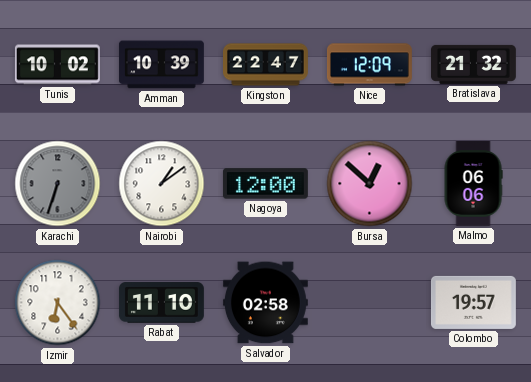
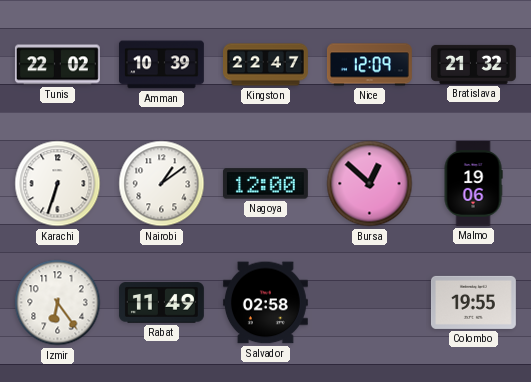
Tunis: 10:02 -> 22:02
Karachi dial: grey -> white
Malmo: 06:06 -> 19:06
Rabat: 11:10 -> 11:49
Colombo: 19:57 -> 19:55
